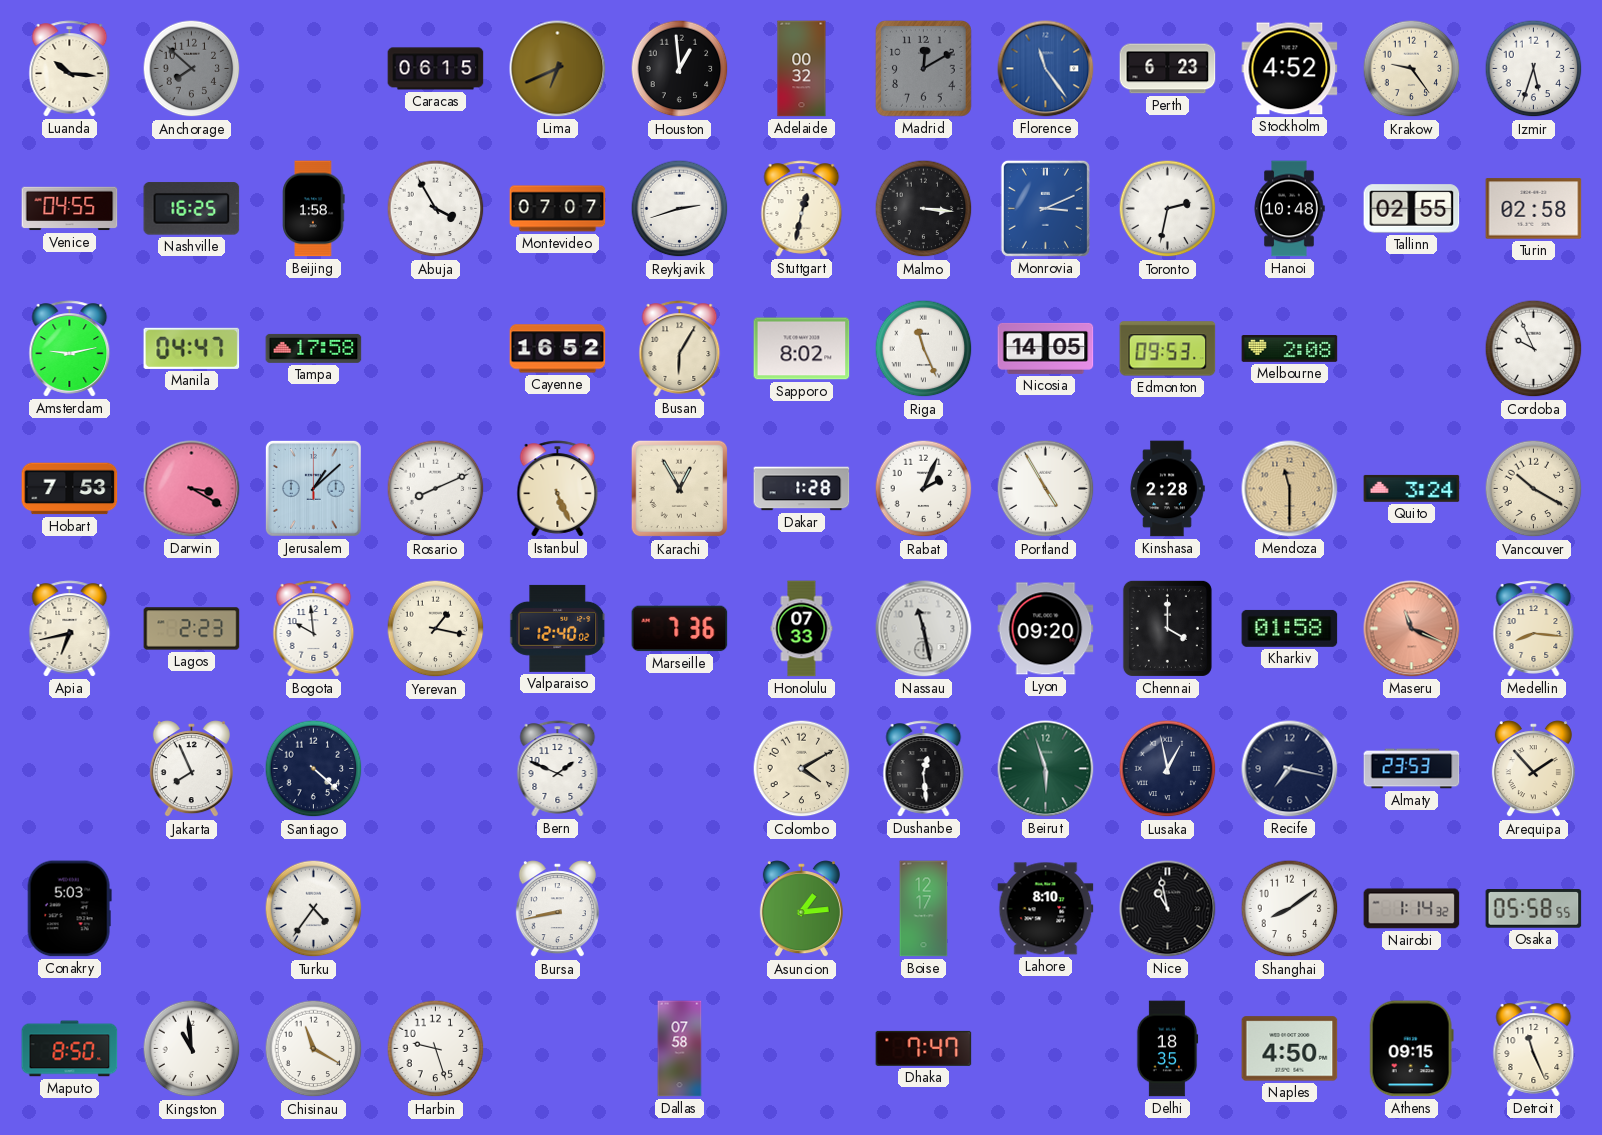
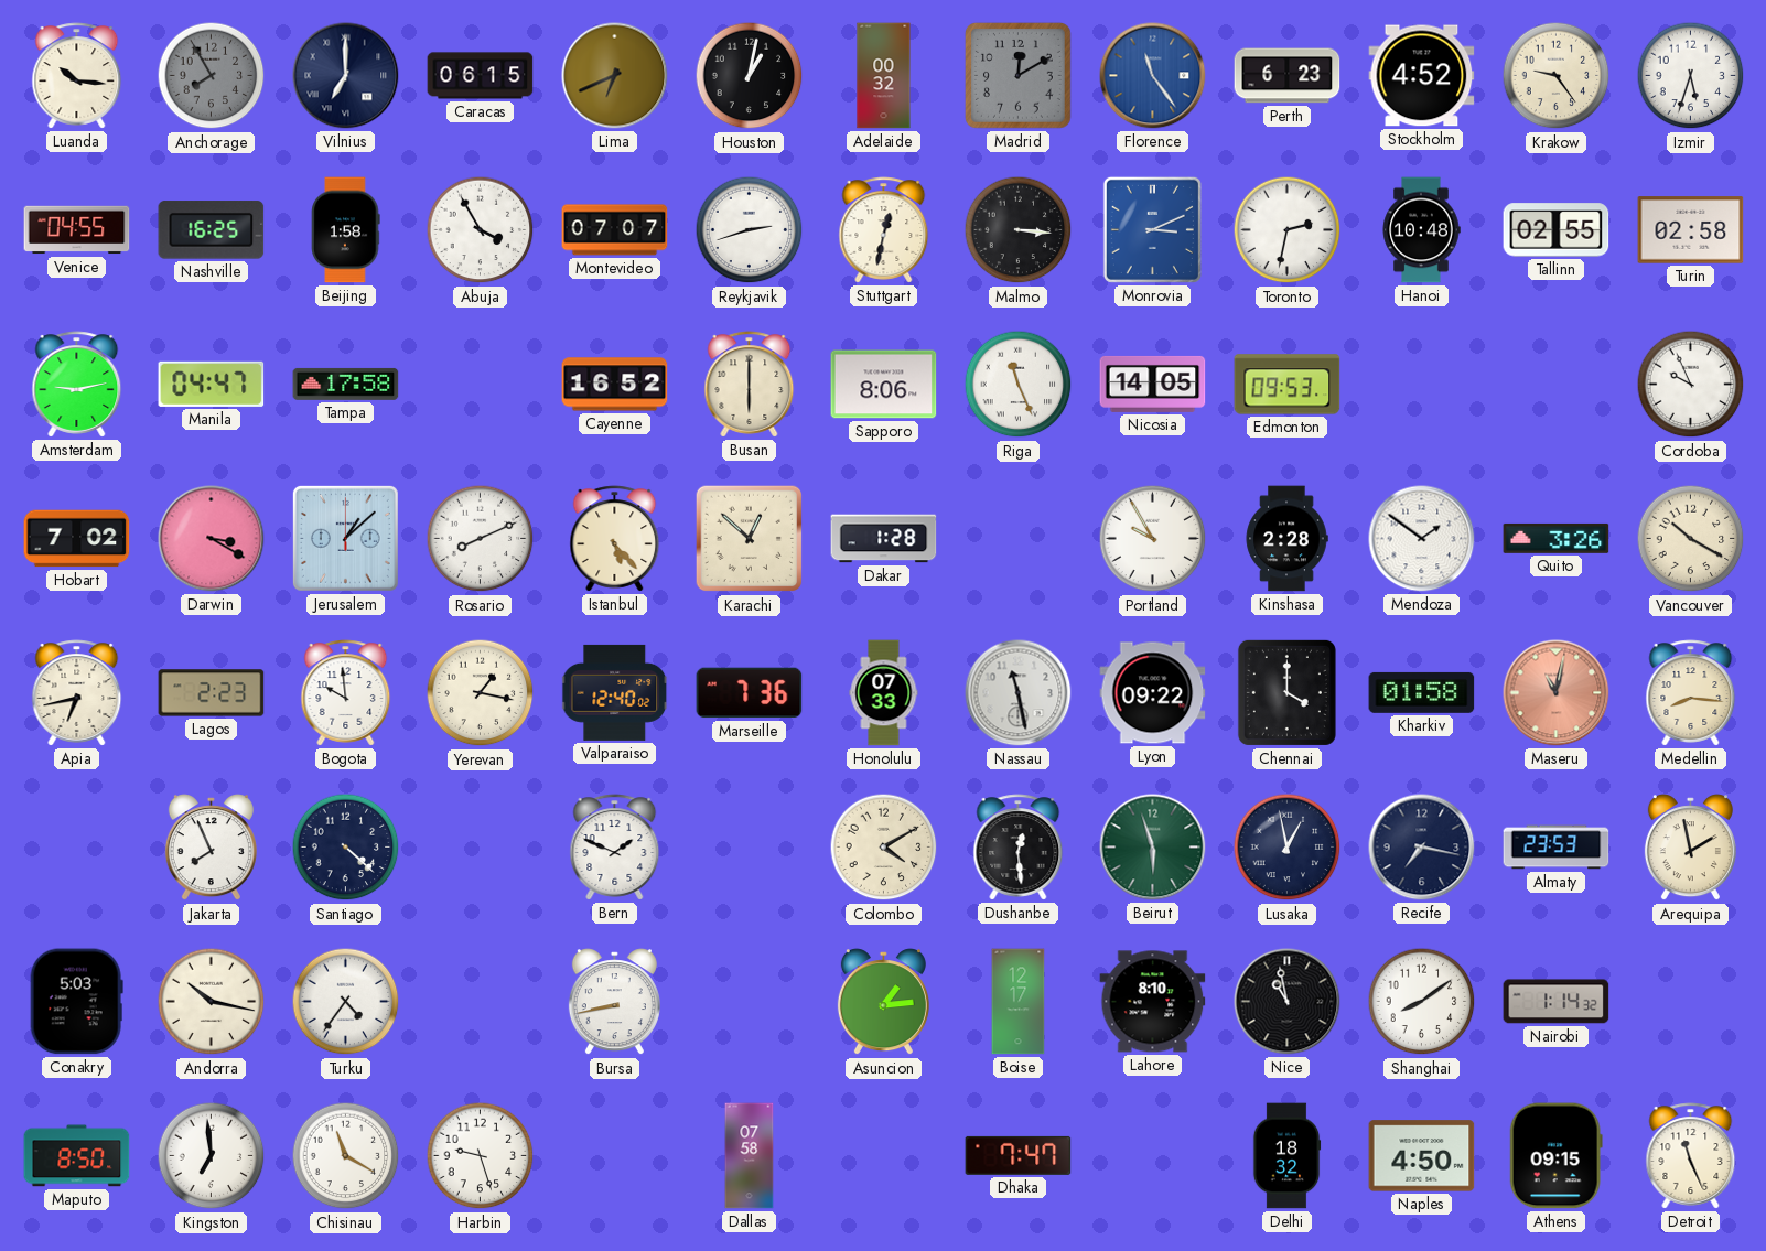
Anchorage: 7:52 -> 7:55
Vilnius: none -> 7:00
Houston: 12:59 -> 1:02
Busan: 6:05 -> 6:00
Sapporo: 8:02 -> 8:06
Melbourne: 2:08 -> none
Hobart: 7:53 -> 7:02
Istanbul: 5:26 -> 5:23
Karachi: 12:55 -> 12:52
Rabat: 2:04 -> none
Portland: 4:55 -> 9:55
Mendoza: 11:30 -> 1:51
Mendoza dial: champagne -> white
Quito: 3:24 -> 3:26
Lyon: 09:20 -> 09:22
Maseru: 11:19 -> 11:02
Arequipa: 1:53 -> 1:58
Andorra: none -> 10:17
Osaka: 05:58 -> none
Kingston: 10:59 -> 6:59
Delhi: 18:35 -> 18:32
